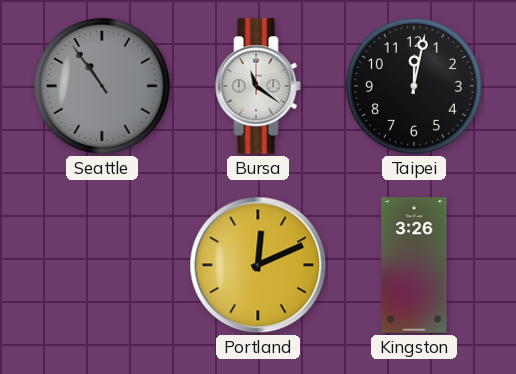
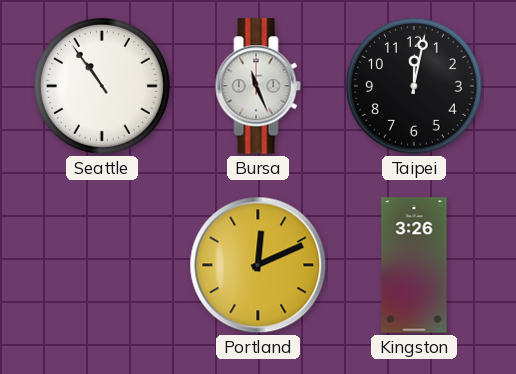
Seattle dial: grey -> white
Bursa: 11:21 -> 11:26
